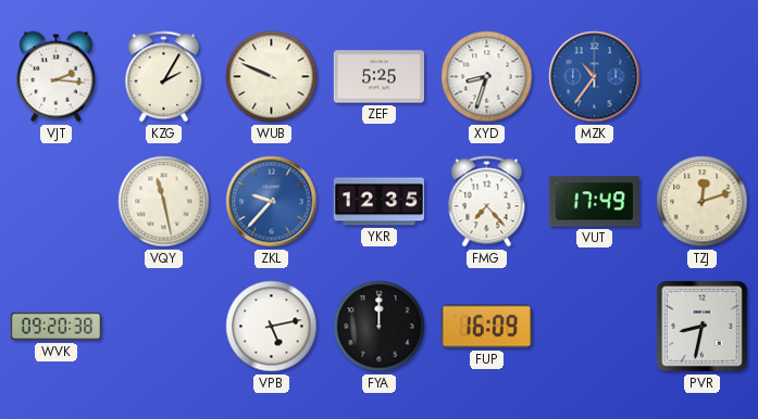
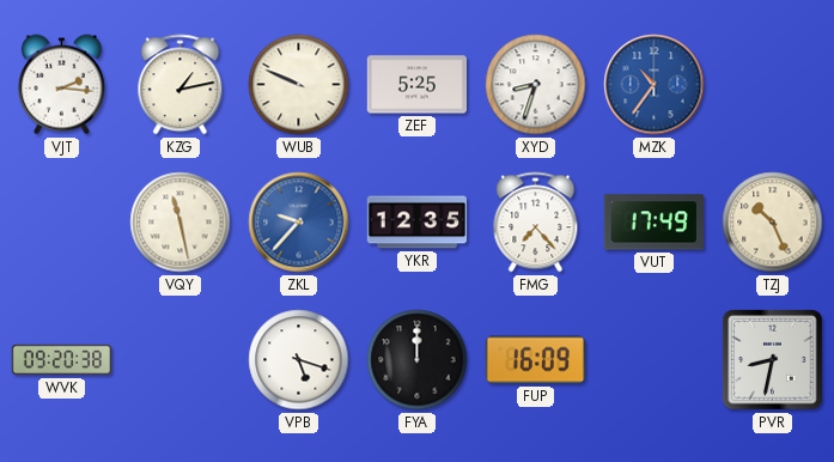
KZG: 2:05 -> 1:13
TZJ: 12:12 -> 10:26
VPB: 5:13 -> 5:18
